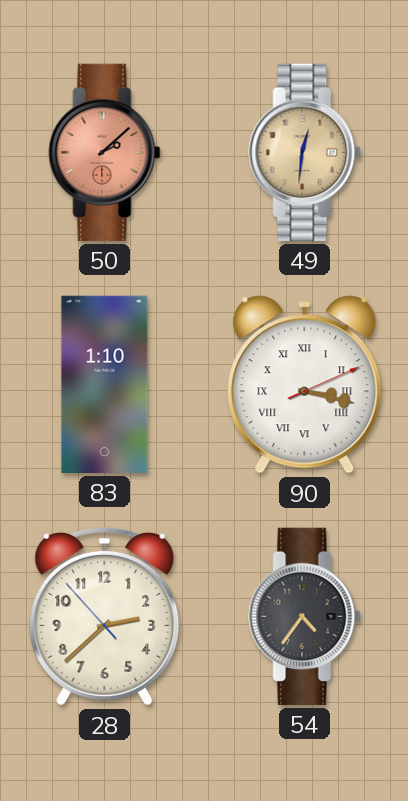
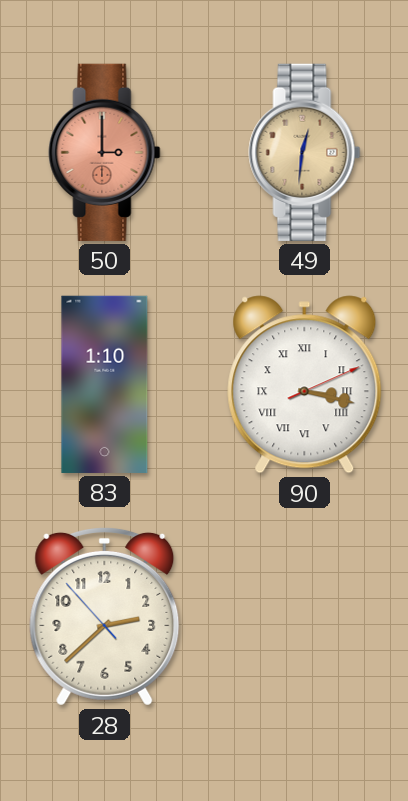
50: 2:08 -> 3:00
54: 4:36 -> none
